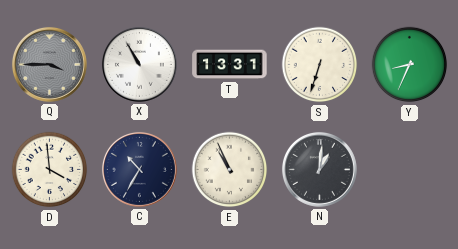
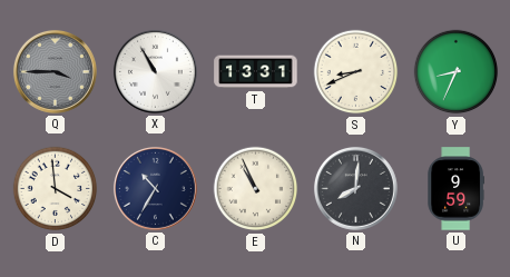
S: 6:33 -> 8:41
N: 1:01 -> 8:01
U: none -> 9:59
